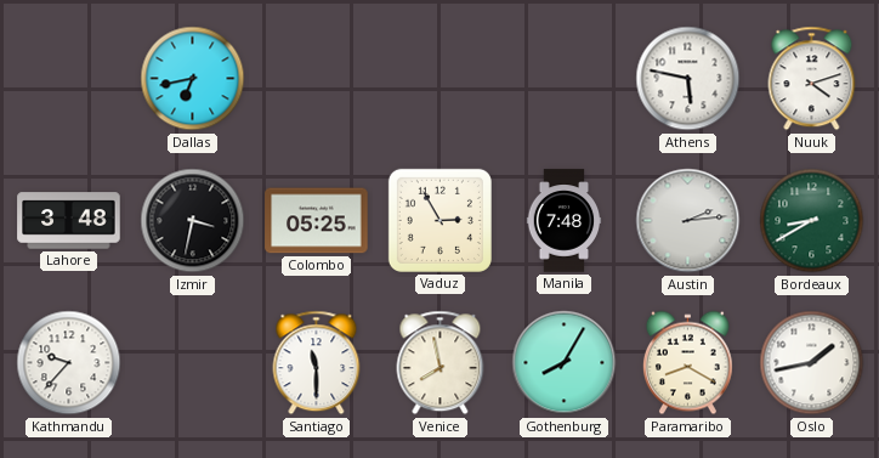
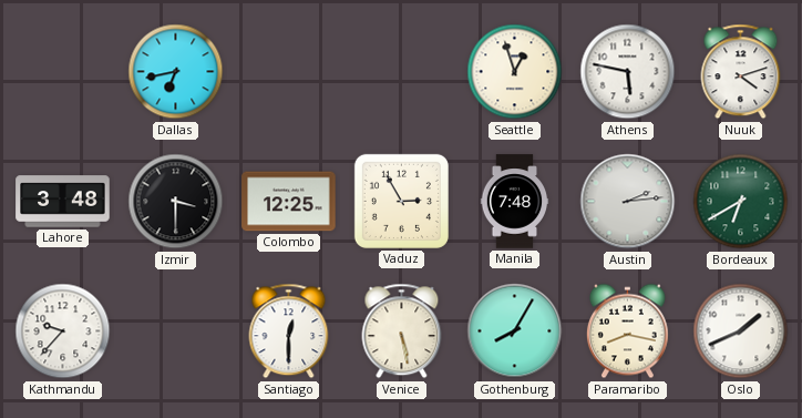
Seattle: none -> 12:57
Izmir: 3:32 -> 3:30
Colombo: 05:25 -> 12:25
Bordeaux: 8:40 -> 6:40
Santiago: 11:30 -> 12:30
Venice: 7:58 -> 5:28
Paramaribo: 8:20 -> 8:17
Oslo: 1:43 -> 1:41
